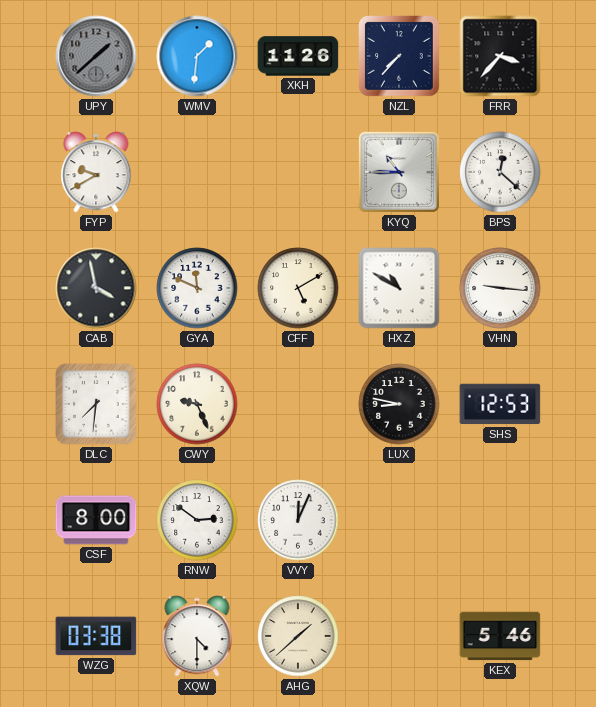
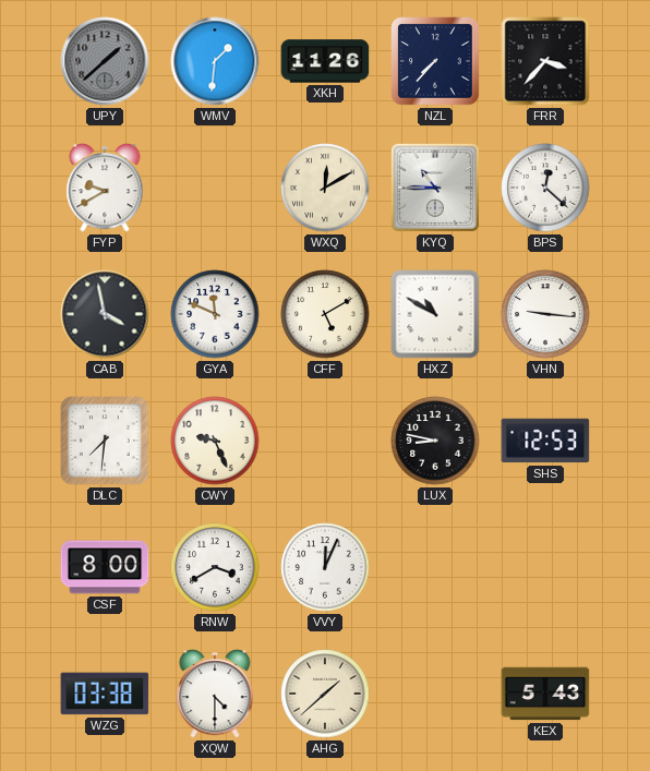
WXQ: none -> 12:10
RNW: 2:51 -> 3:40
KEX: 5:46 -> 5:43
